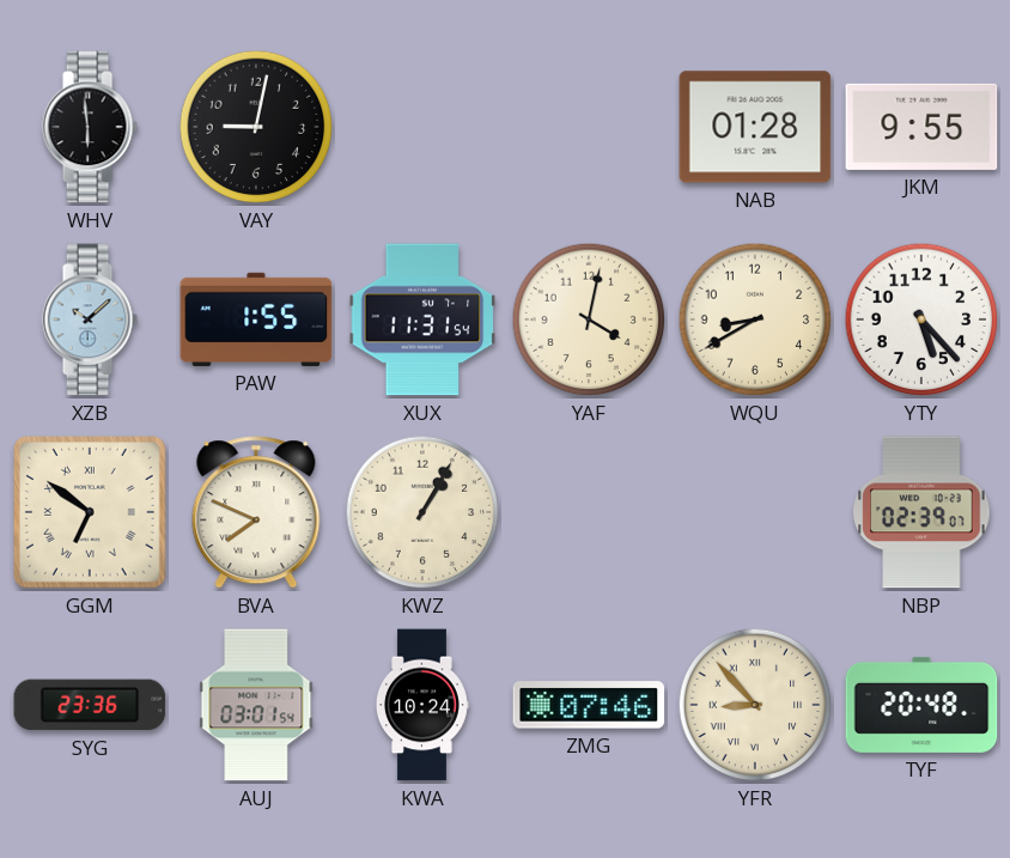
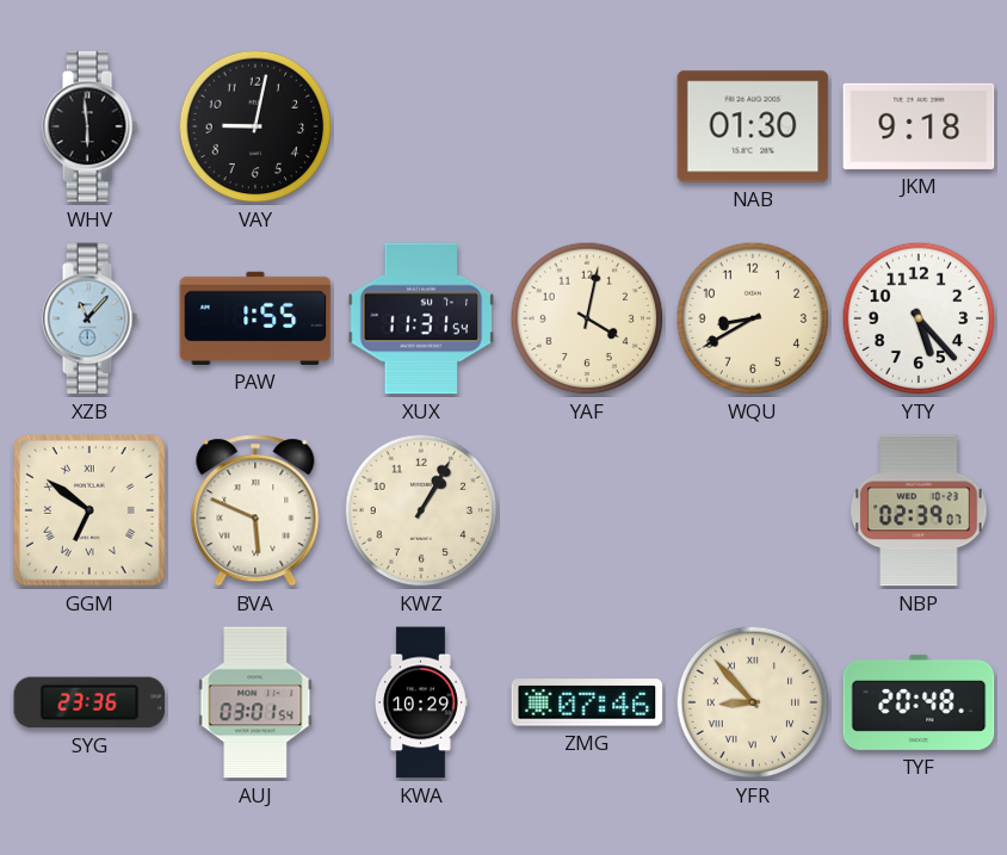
NAB: 01:28 -> 01:30
JKM: 9:55 -> 9:18
XZB: 10:08 -> 11:07
BVA: 7:49 -> 5:49
KWA: 10:24 -> 10:29
